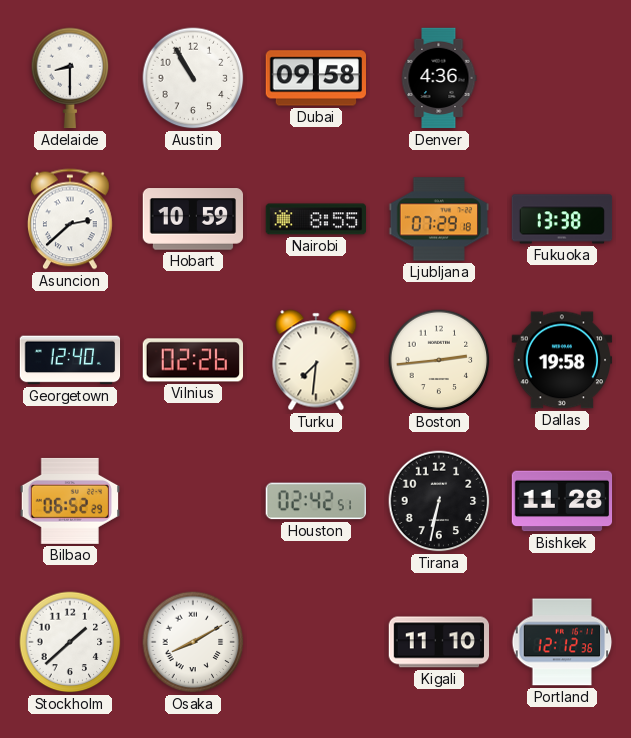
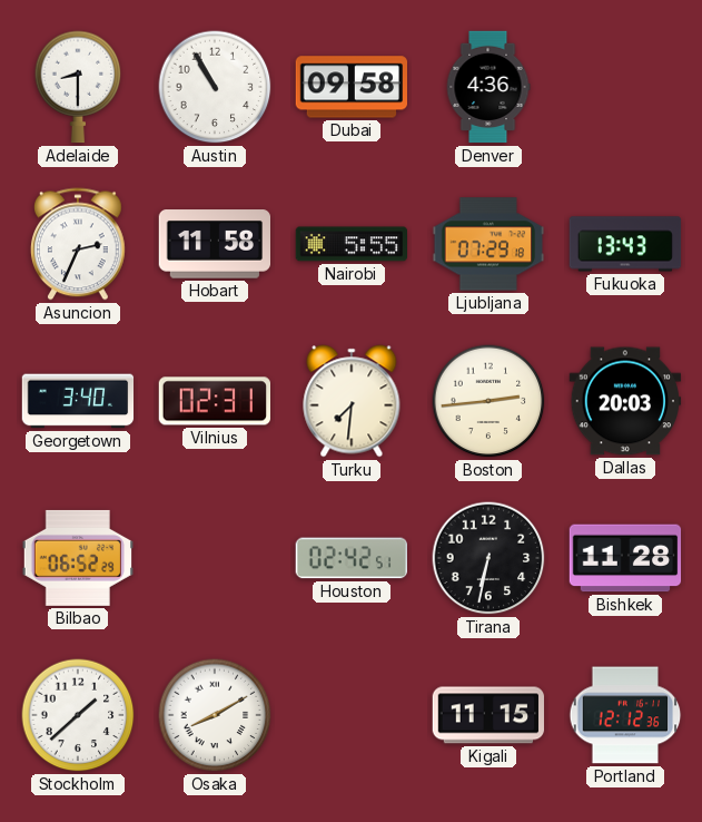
Asuncion: 2:38 -> 2:34
Hobart: 10:59 -> 11:58
Nairobi: 8:55 -> 5:55
Fukuoka: 13:38 -> 13:43
Georgetown: 12:40 -> 3:40
Vilnius: 02:26 -> 02:31
Dallas: 19:58 -> 20:03
Kigali: 11:10 -> 11:15
